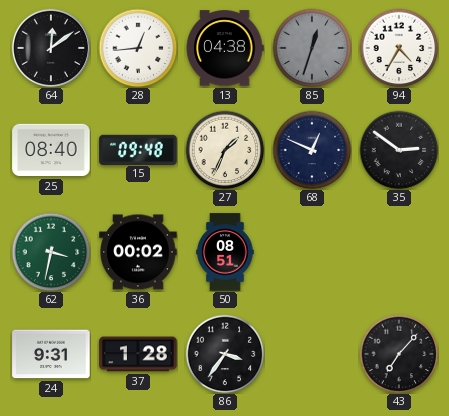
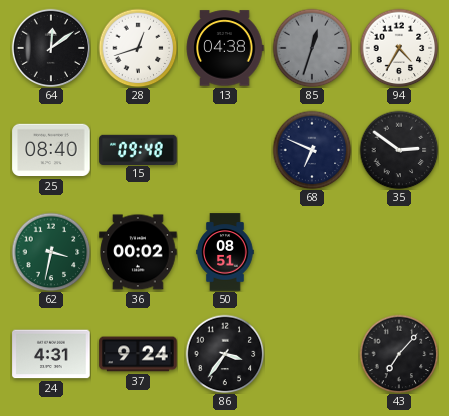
28: 12:44 -> 12:42
27: 1:34 -> none
68: 12:49 -> 6:49
24: 9:31 -> 4:31
37: 1:28 -> 9:24
